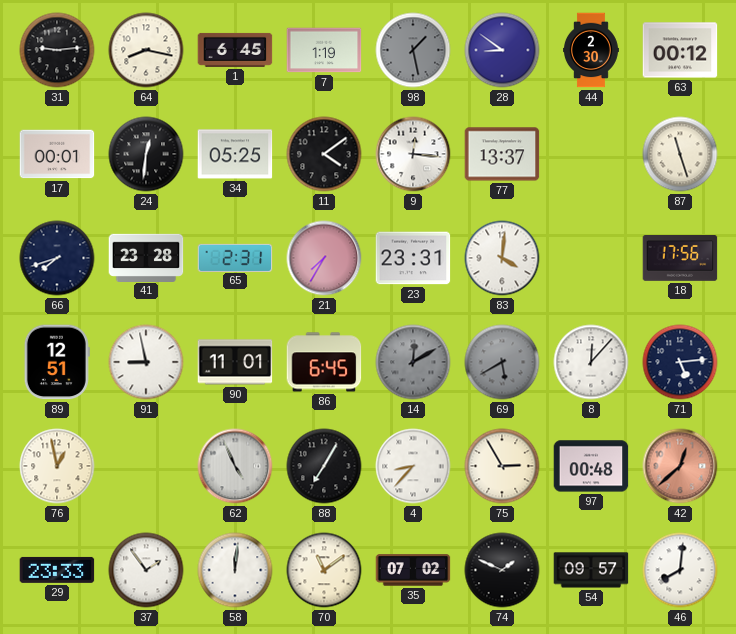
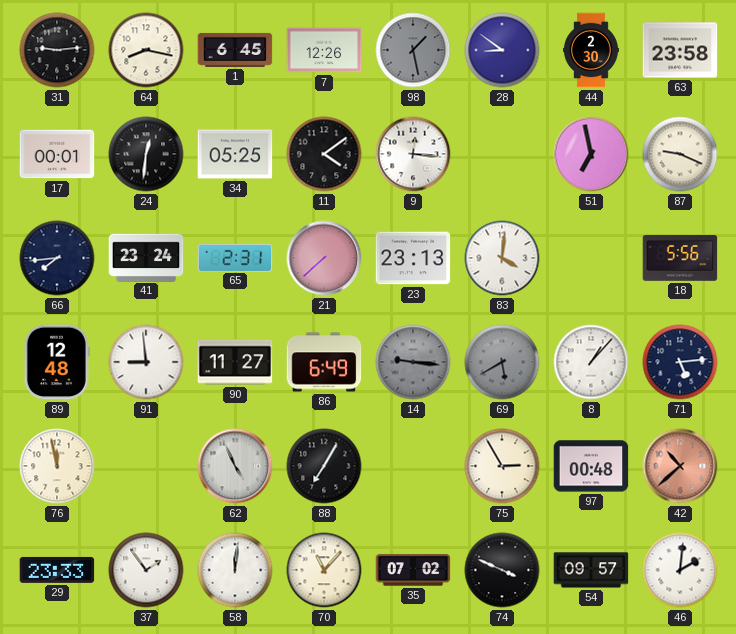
7: 1:19 -> 12:26
63: 00:12 -> 23:58
77: 13:37 -> none
51: none -> 6:58
87: 11:27 -> 9:19
66: 7:42 -> 7:44
41: 23:28 -> 23:24
21: 7:35 -> 7:38
23: 23:31 -> 23:13
18: 17:56 -> 5:56
89: 12:51 -> 12:48
91: 8:58 -> 8:59
90: 11:01 -> 11:27
86: 6:45 -> 6:49
14: 12:10 -> 9:16
8: 12:07 -> 1:07
76: 12:58 -> 11:58
4: 8:37 -> none
42: 12:38 -> 10:38
70: 11:09 -> 11:07
74: 1:49 -> 3:49
46: 8:01 -> 2:01
